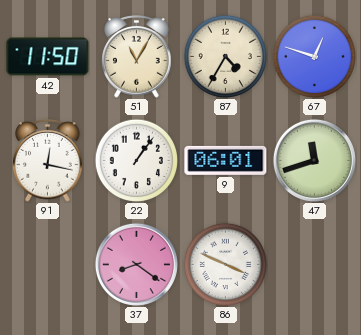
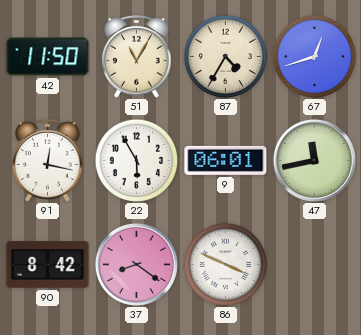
67: 12:48 -> 12:42
22: 1:06 -> 5:55
47: 11:42 -> 11:43
90: none -> 8:42
